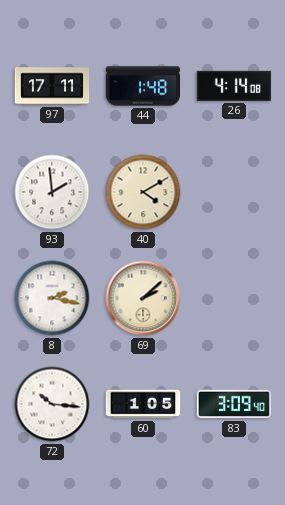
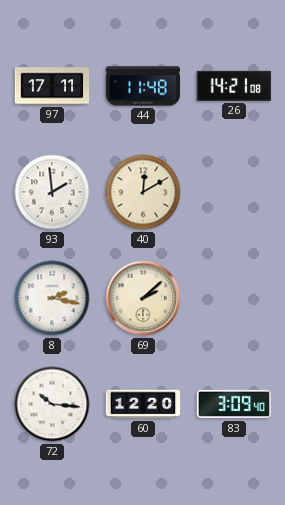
44: 1:48 -> 11:48
26: 4:14 -> 14:21
40: 4:10 -> 12:10
60: 1:05 -> 12:20
